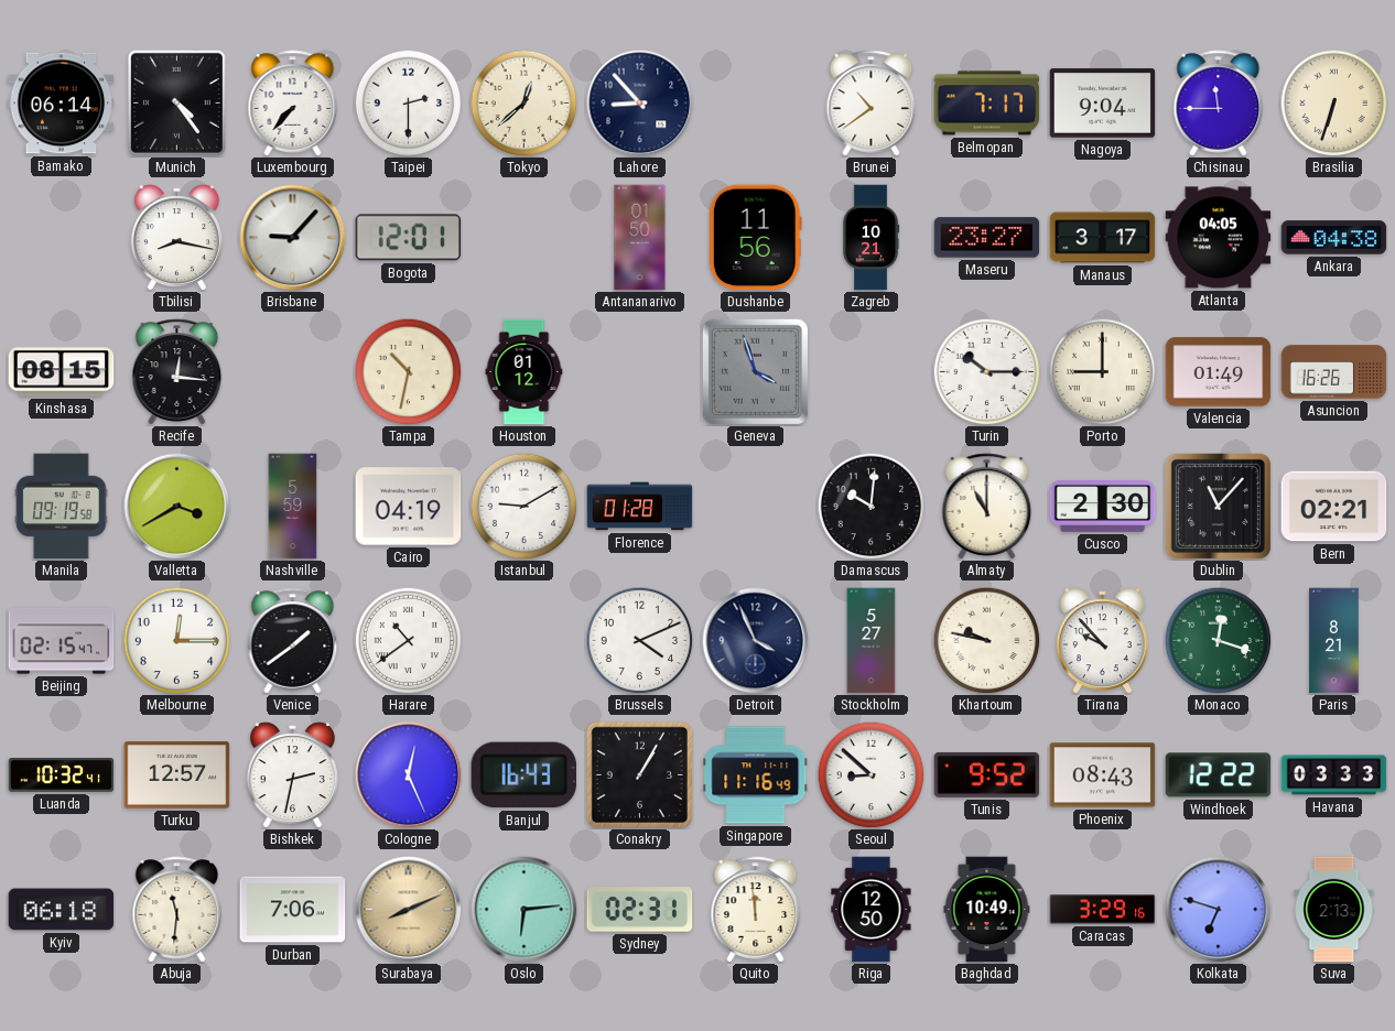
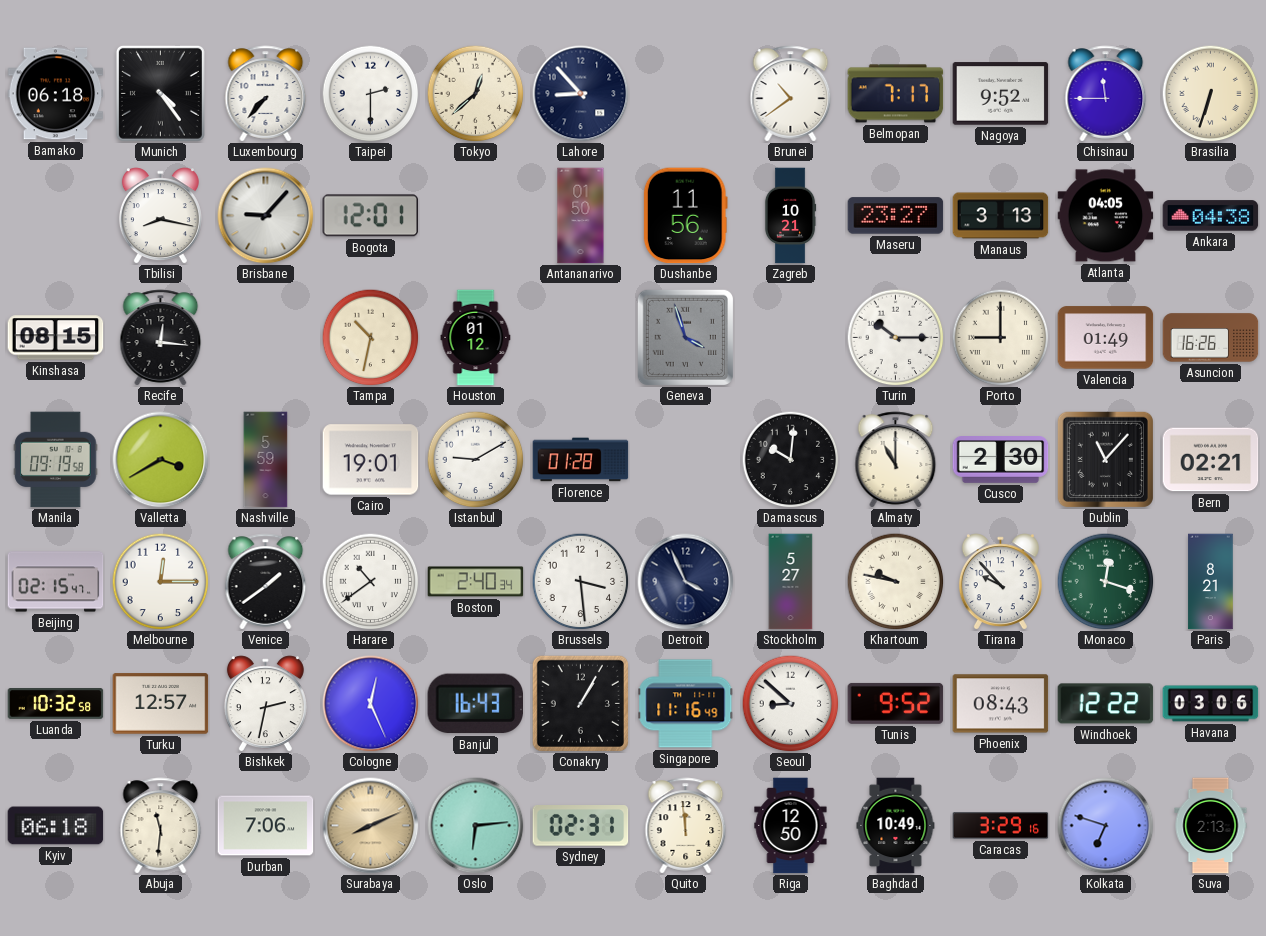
Bamako: 06:14 -> 06:18
Nagoya: 9:04 -> 9:52
Manaus: 3:17 -> 3:13
Cairo: 04:19 -> 19:01
Boston: none -> 2:40
Brussels: 4:11 -> 3:29
Luanda: 10:32:41 -> 10:32:58
Havana: 03:33 -> 03:06
